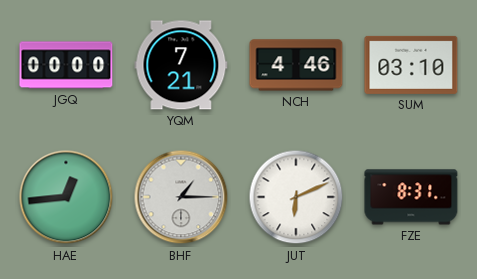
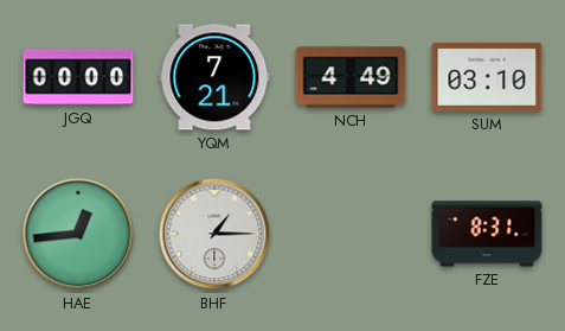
NCH: 4:46 -> 4:49
JUT: 6:11 -> none
